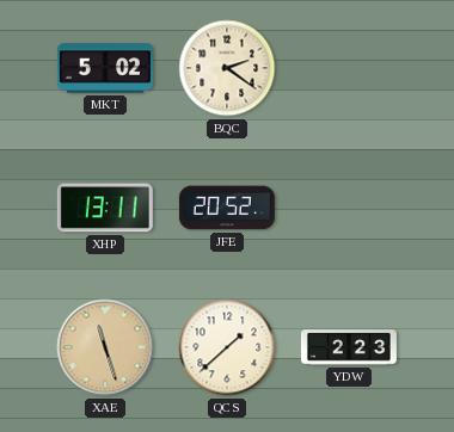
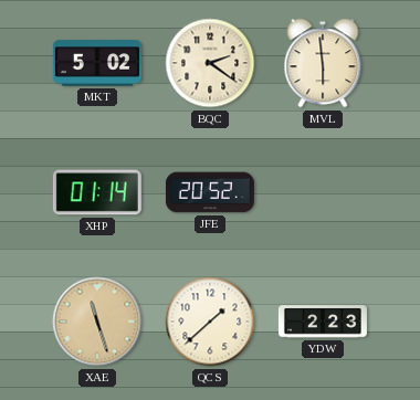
MVL: none -> 5:59
XHP: 13:11 -> 01:14
